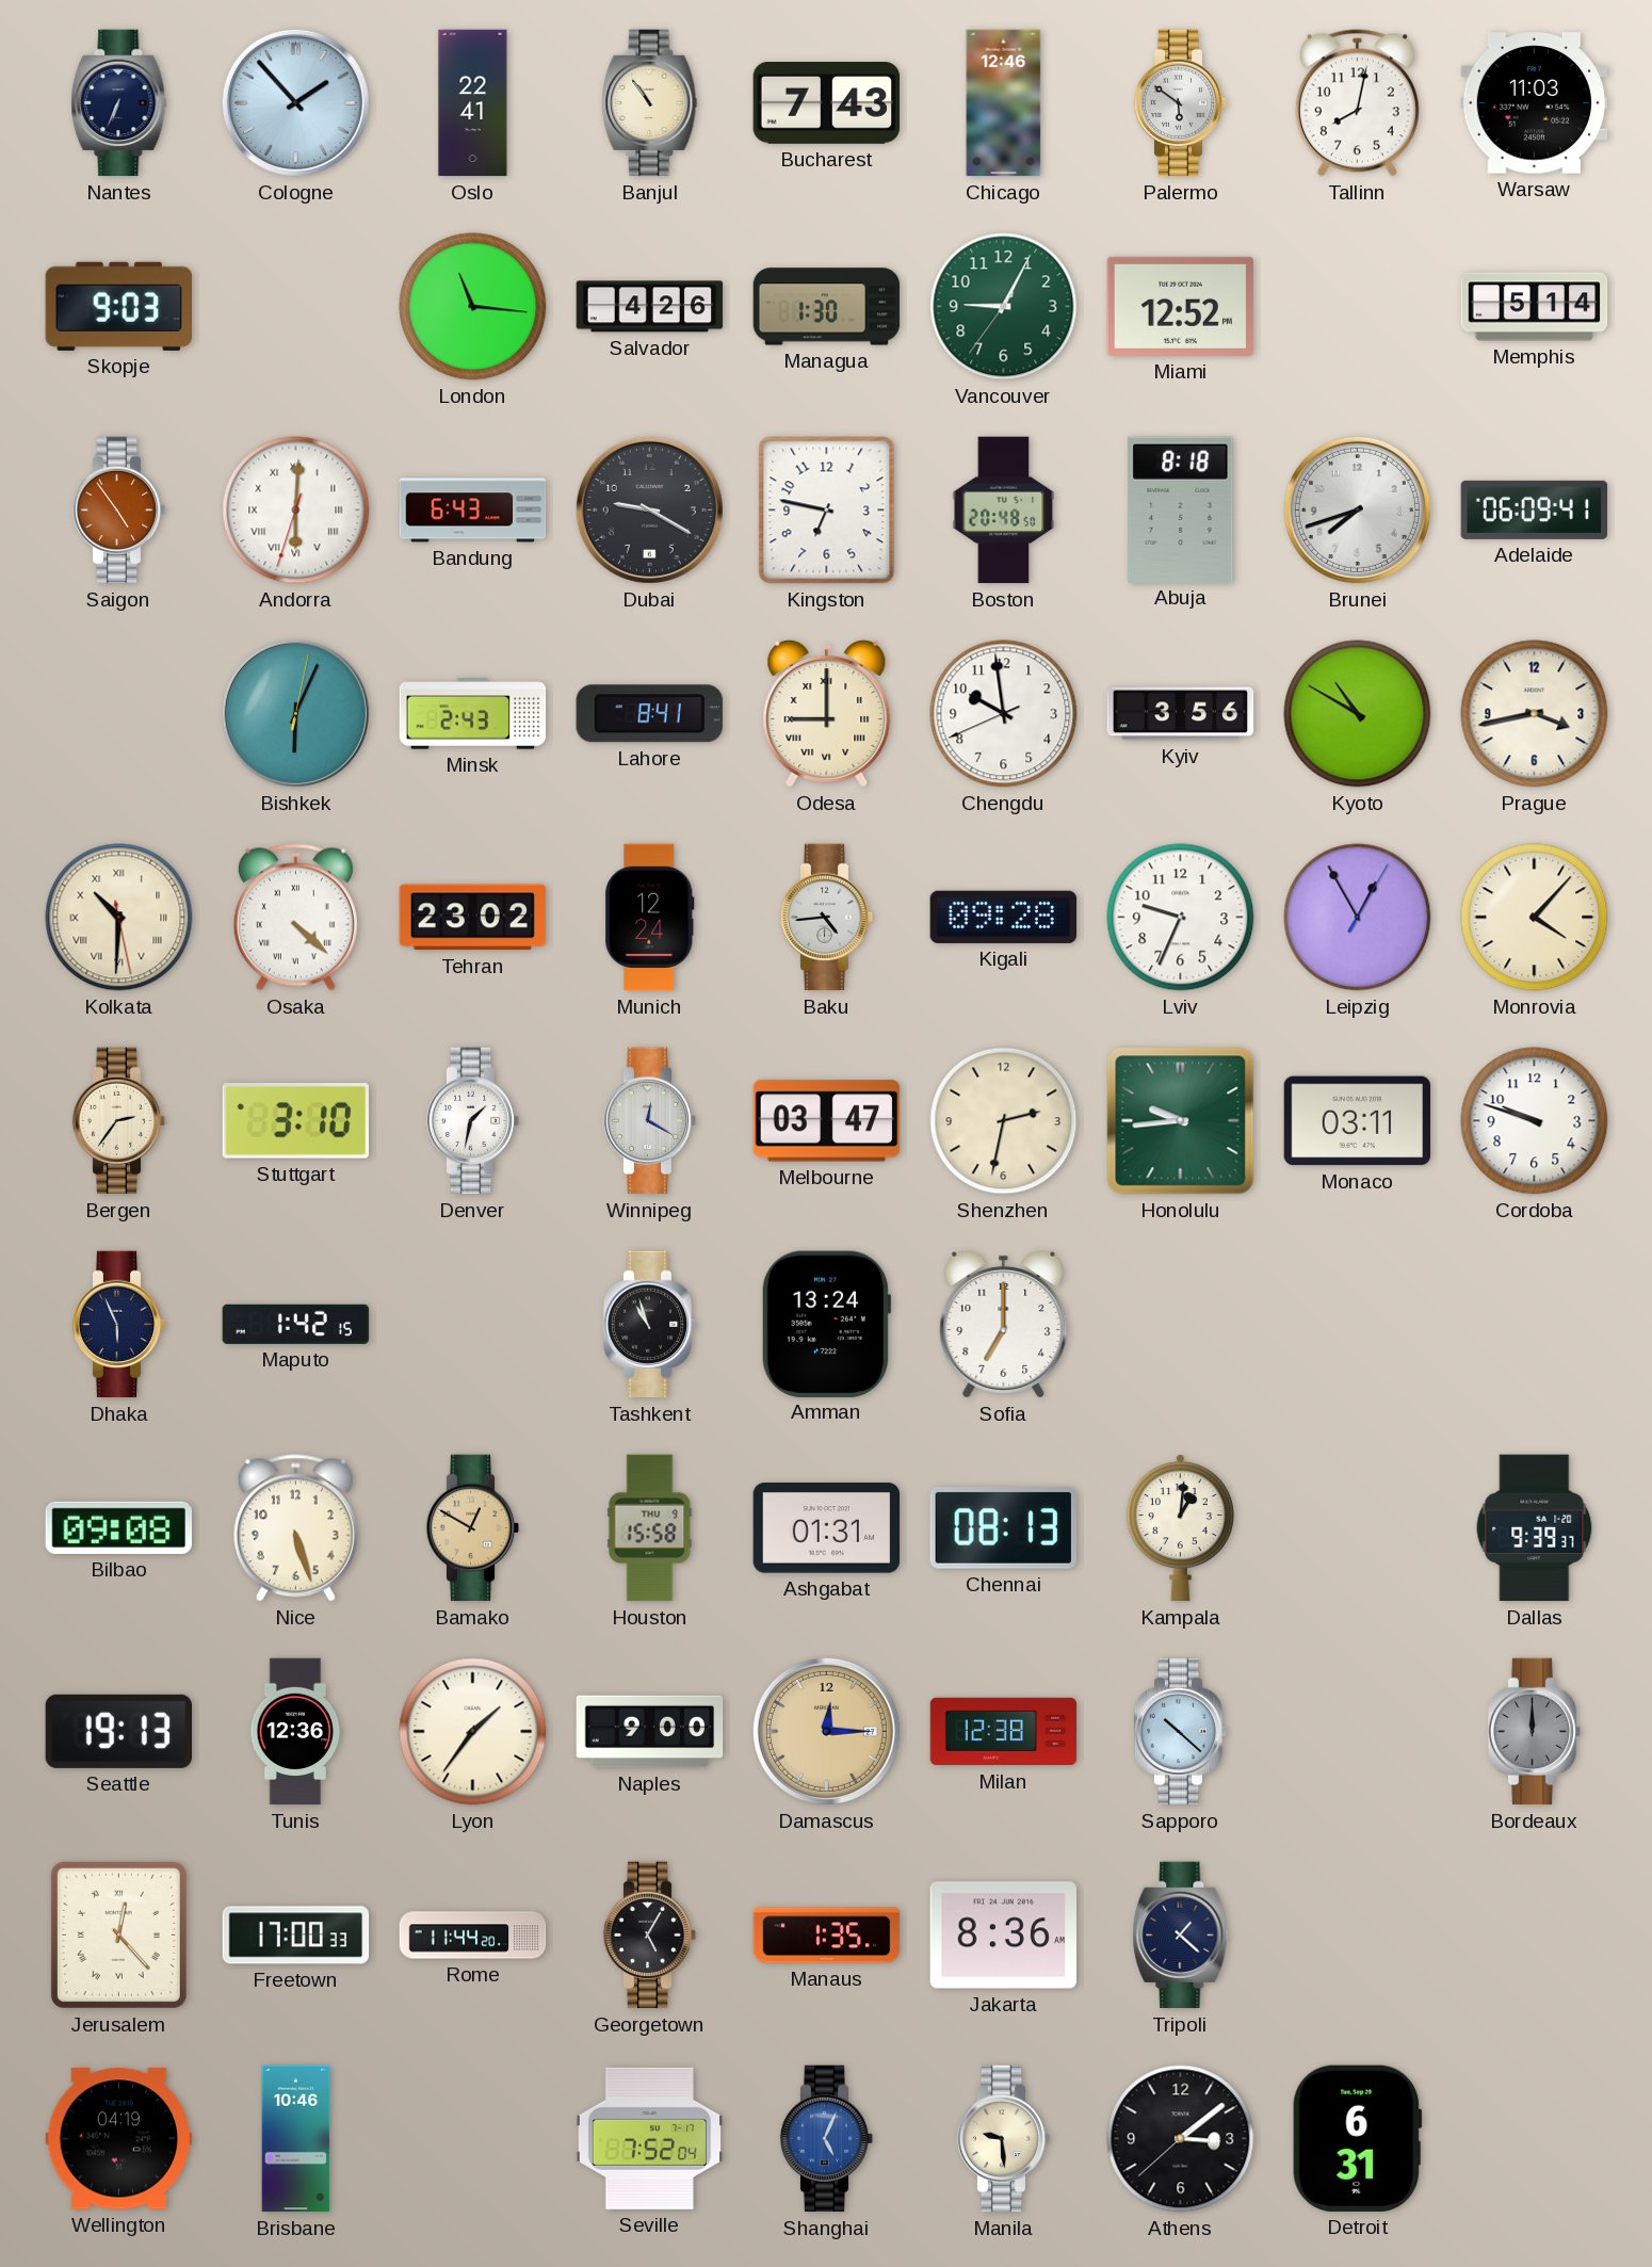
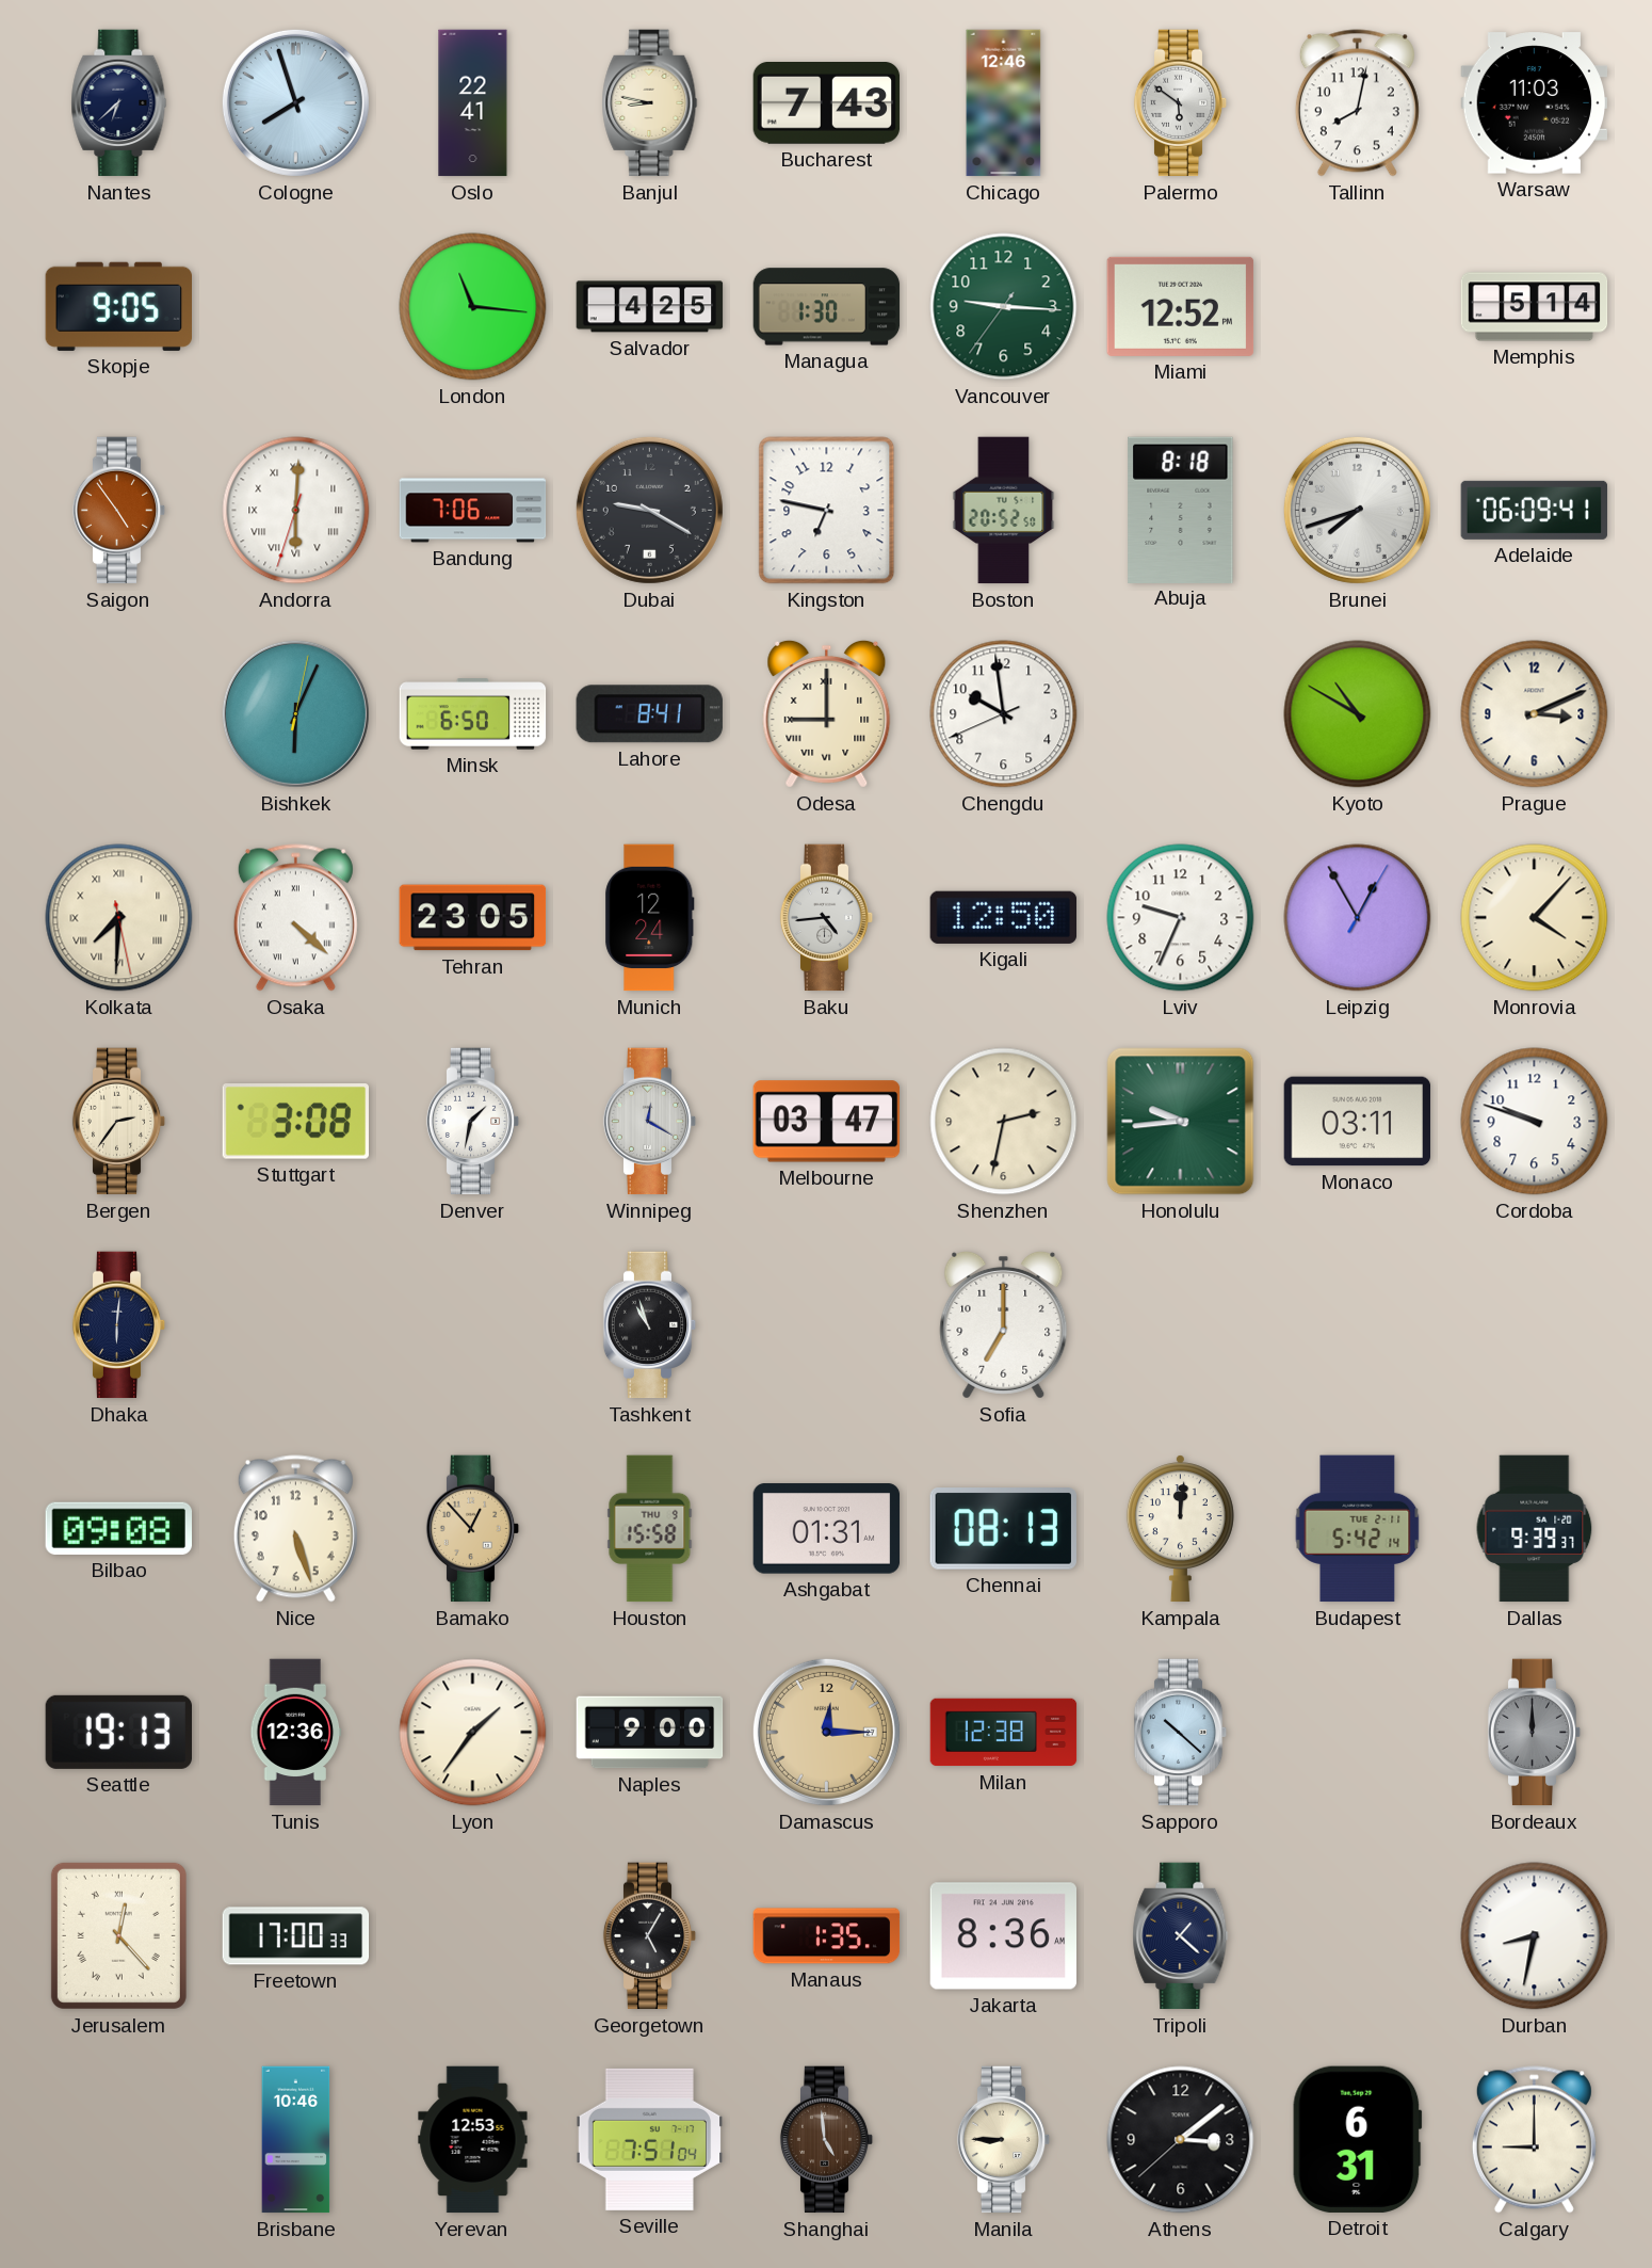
Nantes: 6:34 -> 6:38
Cologne: 1:53 -> 7:57
Banjul: 10:54 -> 8:47
Skopje: 9:03 -> 9:05
Salvador: 4:26 -> 4:25
Vancouver: 9:04 -> 9:15
Bandung: 6:43 -> 7:06
Boston: 20:48 -> 20:52
Minsk: 2:43 -> 6:50
Kyiv: 3:56 -> none
Prague: 3:43 -> 3:11
Kolkata: 10:30 -> 7:30
Tehran: 23:02 -> 23:05
Kigali: 09:28 -> 12:50
Stuttgart: 3:10 -> 3:08
Dhaka: 5:56 -> 6:01
Maputo: 1:42 -> none
Amman: 13:24 -> none
Bamako: 12:50 -> 12:53
Kampala: 1:01 -> 12:01
Budapest: none -> 5:42
Rome: 11:44 -> none
Durban: none -> 8:32
Wellington: 04:19 -> none
Yerevan: none -> 12:53
Seville: 7:52 -> 7:51
Shanghai: 5:04 -> 4:59
Shanghai dial: blue -> brown
Manila: 9:29 -> 8:45
Calgary: none -> 9:00
